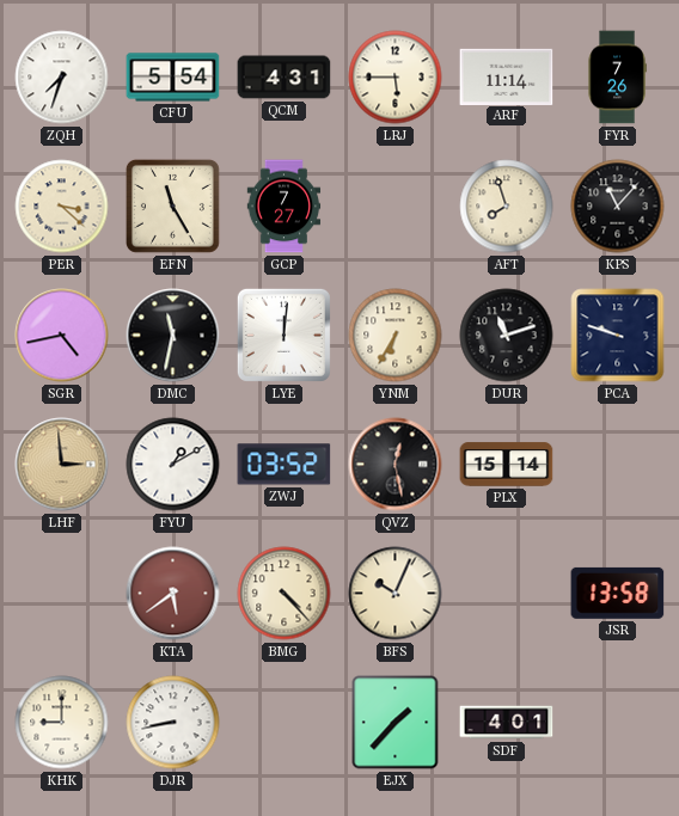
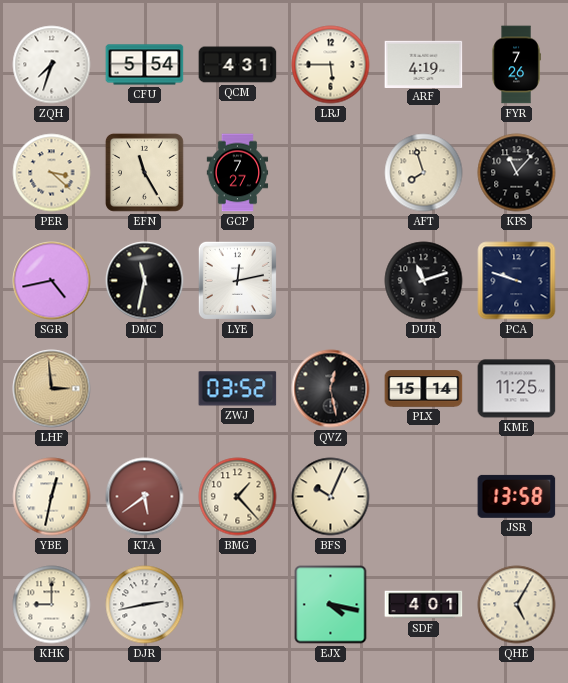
ARF: 11:14 -> 4:19
LYE: 12:01 -> 12:13
YNM: 6:35 -> none
FYU: 1:10 -> none
KME: none -> 11:25
YBE: none -> 12:32
BMG: 4:23 -> 1:23
DJR: 8:43 -> 2:43
EJX: 1:37 -> 4:17
QHE: none -> 5:05
